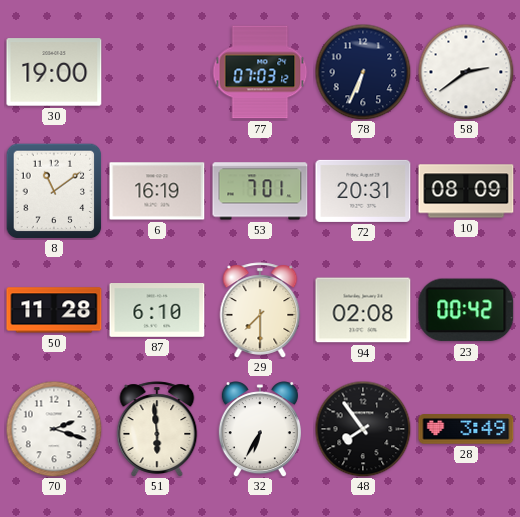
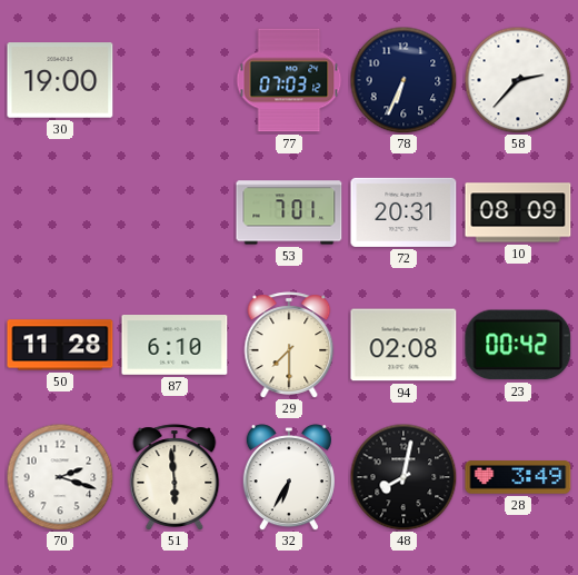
58: 2:39 -> 2:37
8: 11:09 -> none
6: 16:19 -> none
48: 7:54 -> 8:02
